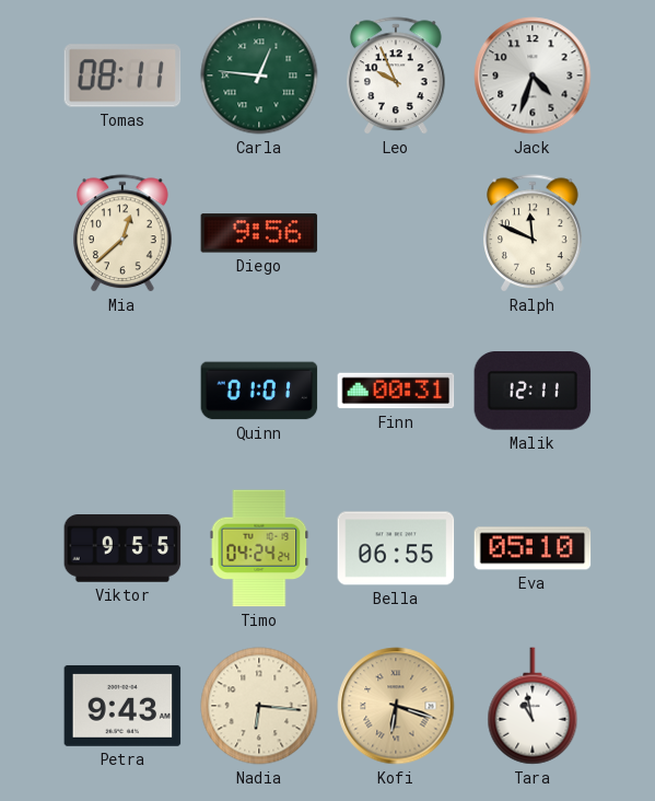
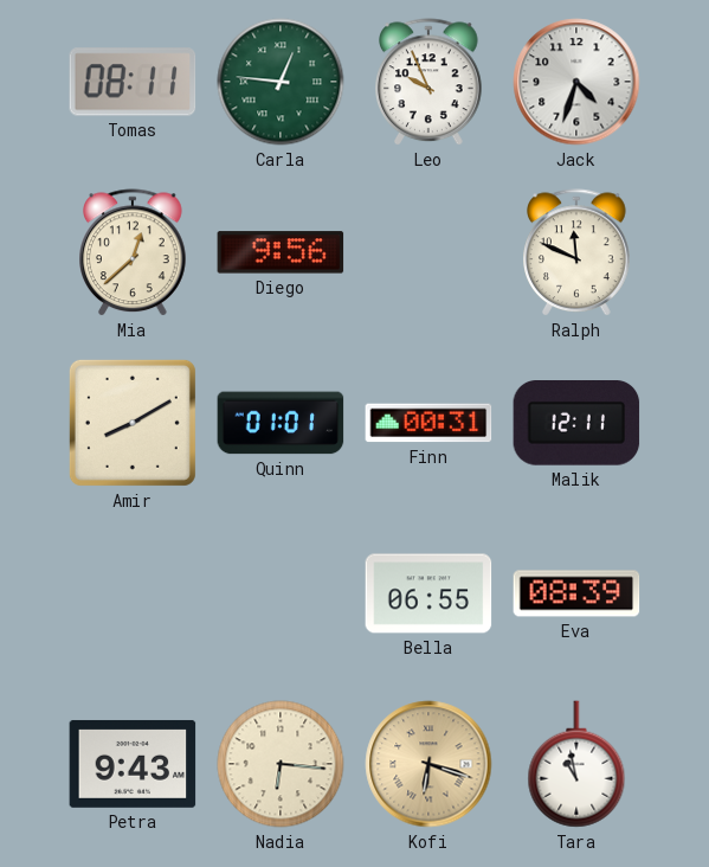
Amir: none -> 8:10
Viktor: 9:55 -> none
Timo: 04:24 -> none
Eva: 05:10 -> 08:39
